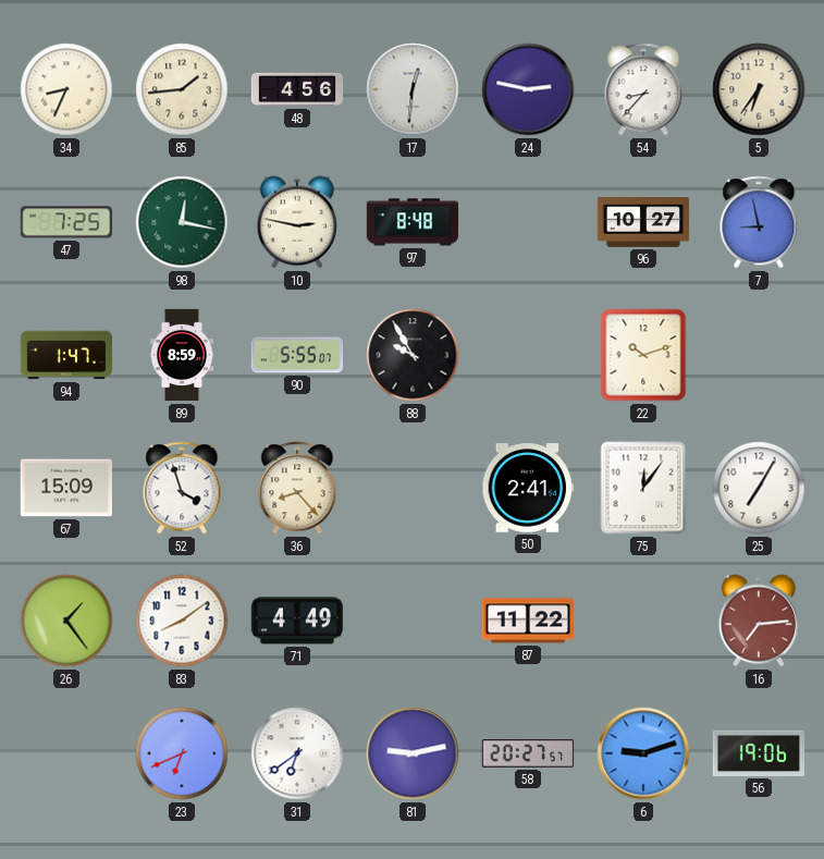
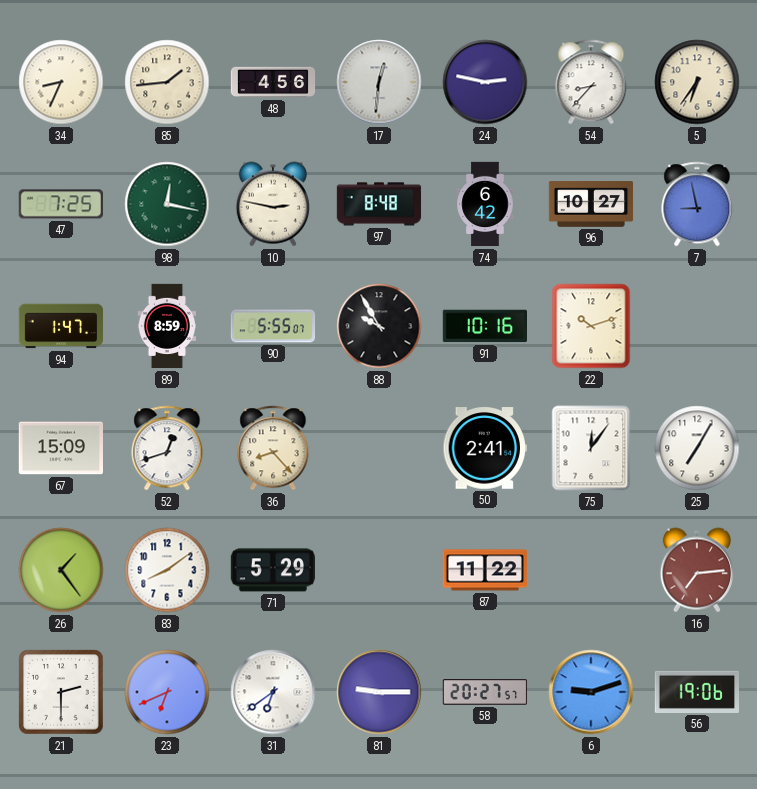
74: none -> 6:42
91: none -> 10:16
52: 3:57 -> 12:42
71: 4:49 -> 5:29
21: none -> 2:30
81: 9:13 -> 9:15
